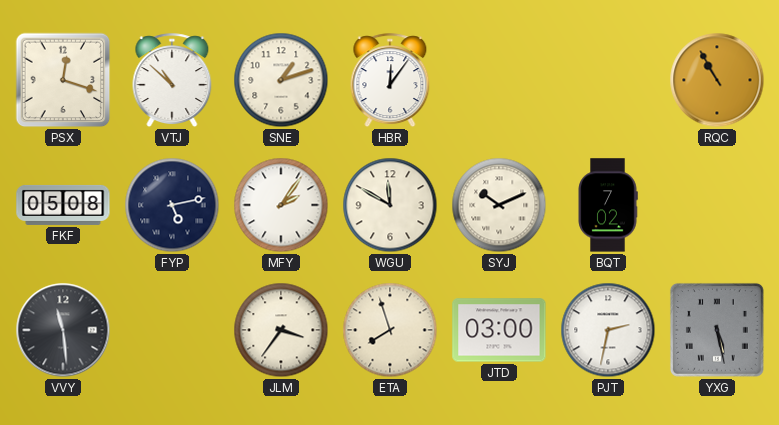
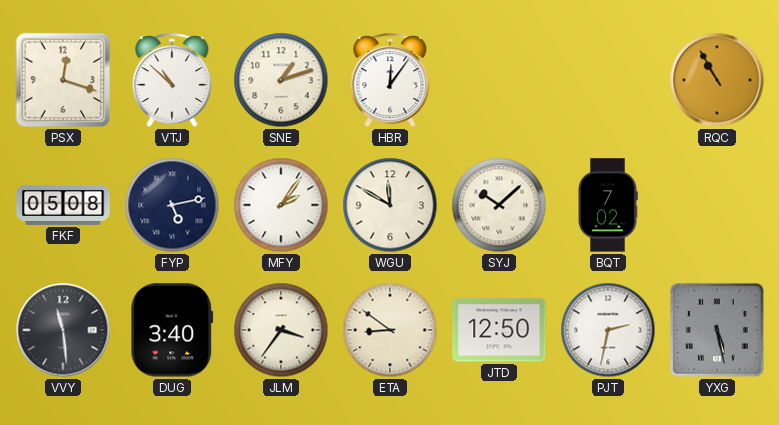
SYJ: 10:11 -> 10:08
DUG: none -> 3:40
ETA: 7:57 -> 8:51
JTD: 03:00 -> 12:50
